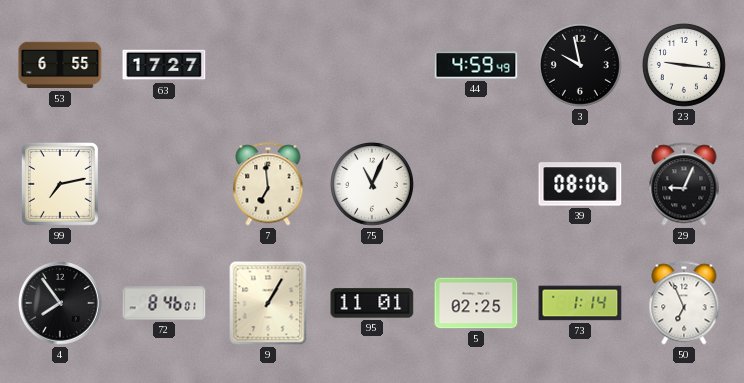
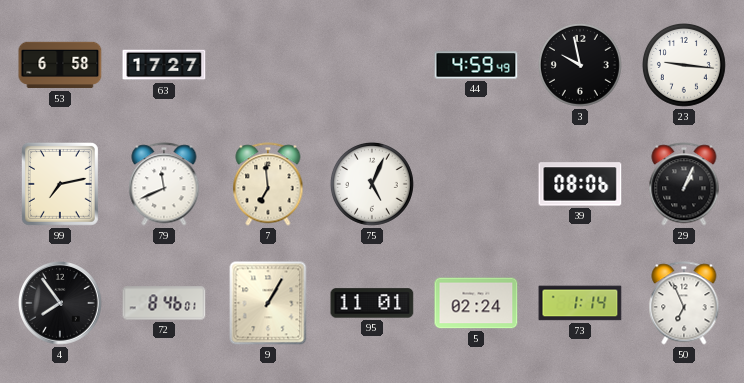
53: 6:55 -> 6:58
79: none -> 11:41
75: 11:04 -> 5:04
29: 9:04 -> 1:04
5: 02:25 -> 02:24
